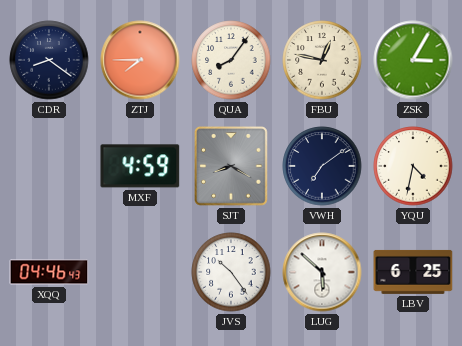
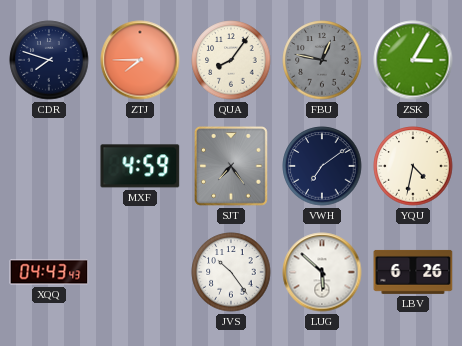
CDR: 8:21 -> 7:48
FBU dial: cream -> grey
SJT: 8:20 -> 7:24
XQQ: 04:46 -> 04:43
LBV: 6:25 -> 6:26
